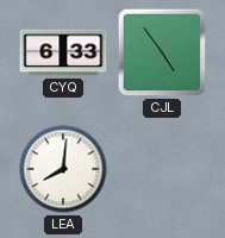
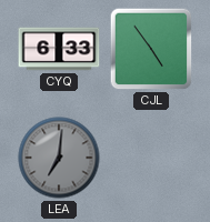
LEA: 8:01 -> 7:01
LEA dial: white -> grey
